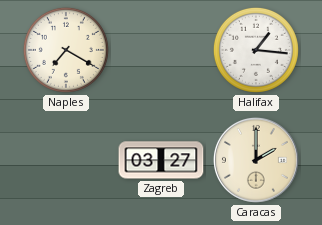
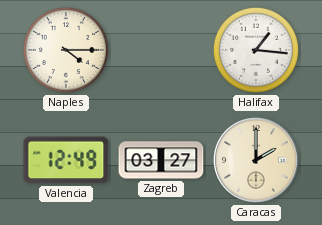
Naples: 7:20 -> 4:15
Valencia: none -> 12:49
